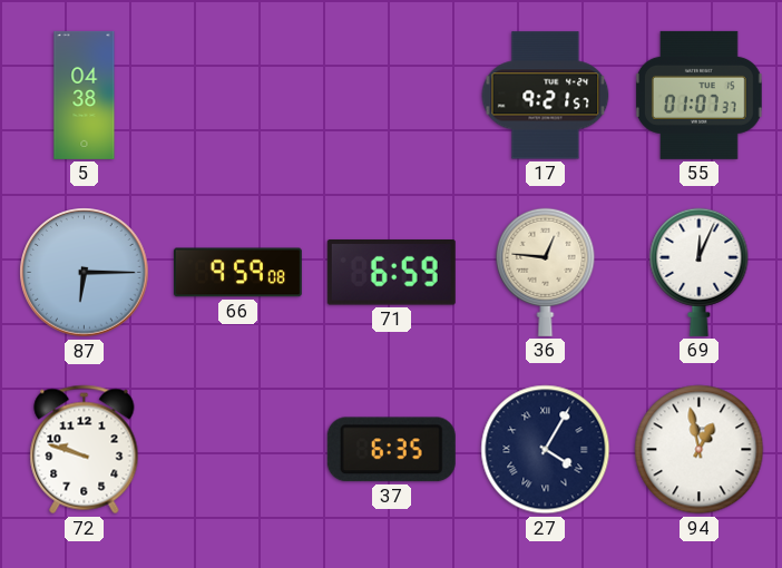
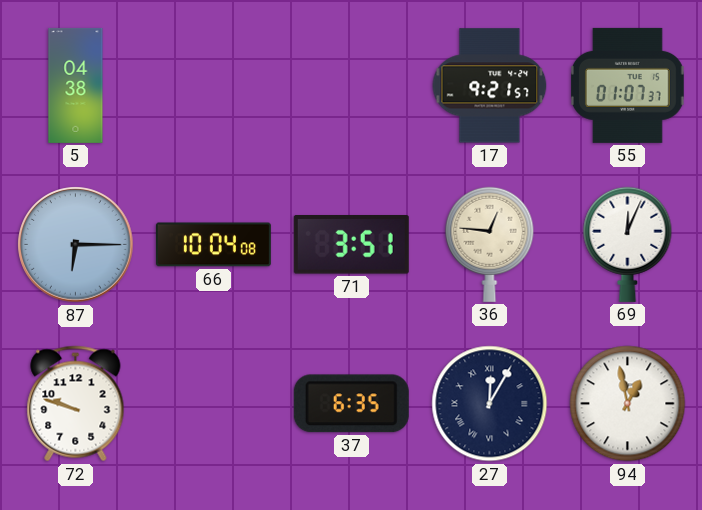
66: 9:59 -> 10:04
71: 6:59 -> 3:51
27: 4:05 -> 12:05
